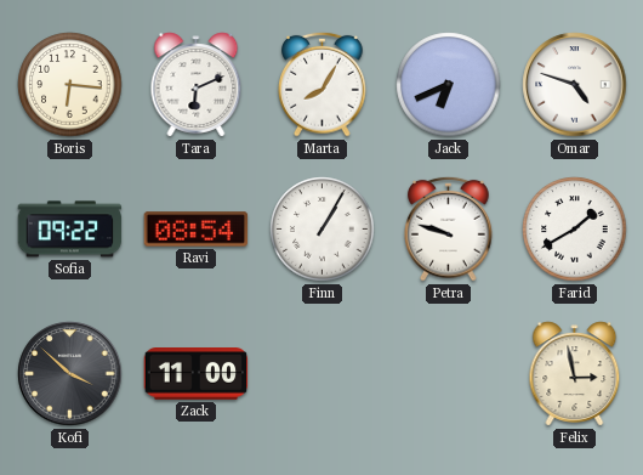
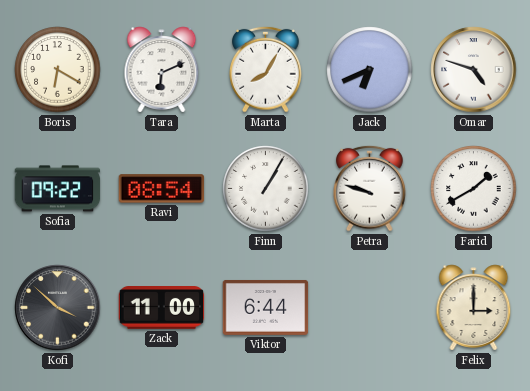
Boris: 6:16 -> 6:20
Viktor: none -> 6:44
Felix: 2:58 -> 3:00
